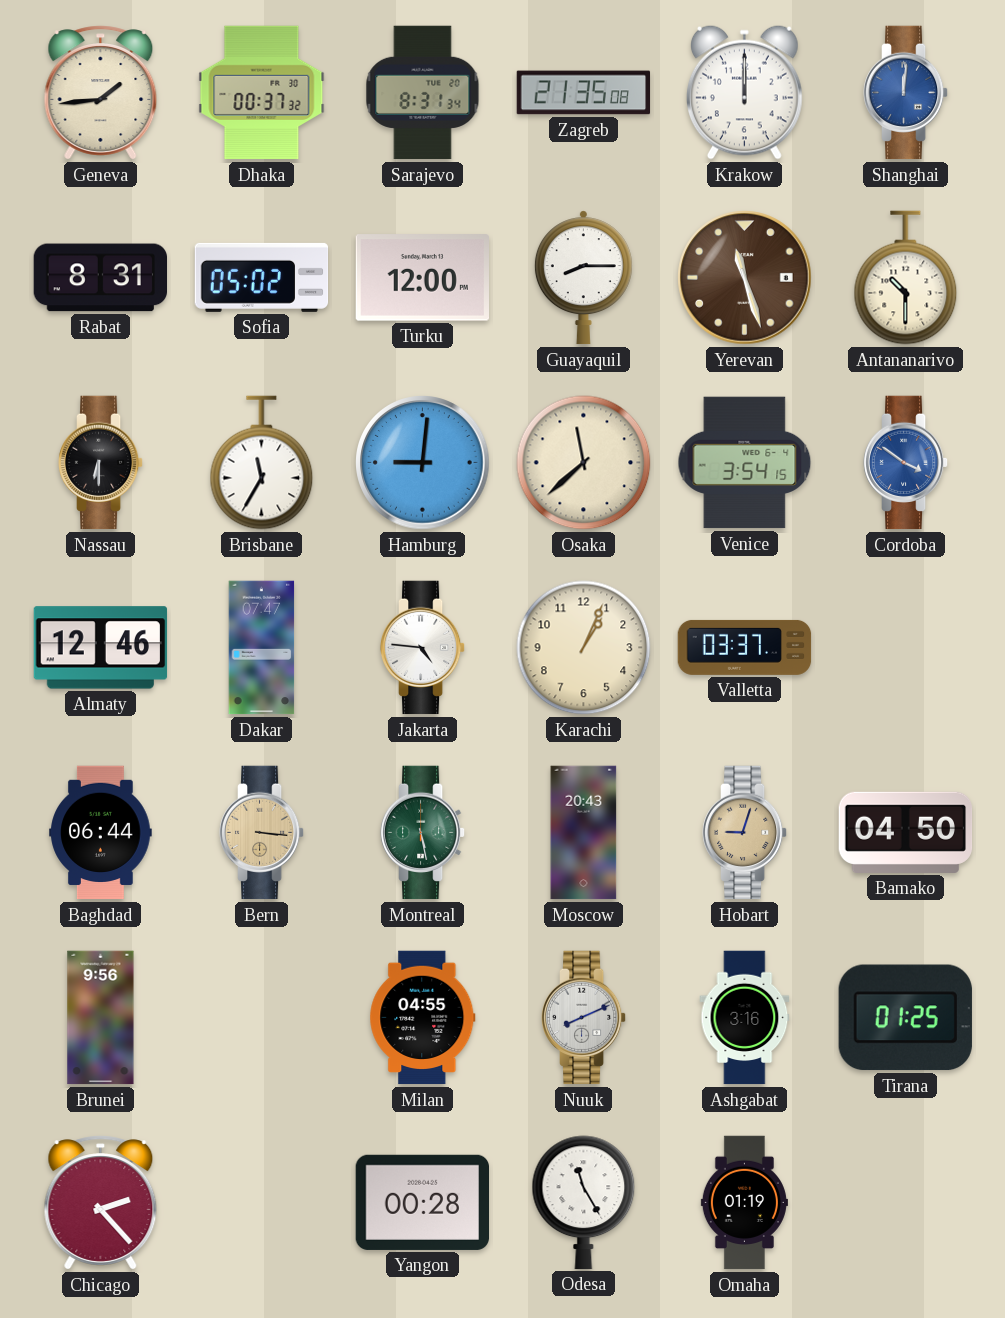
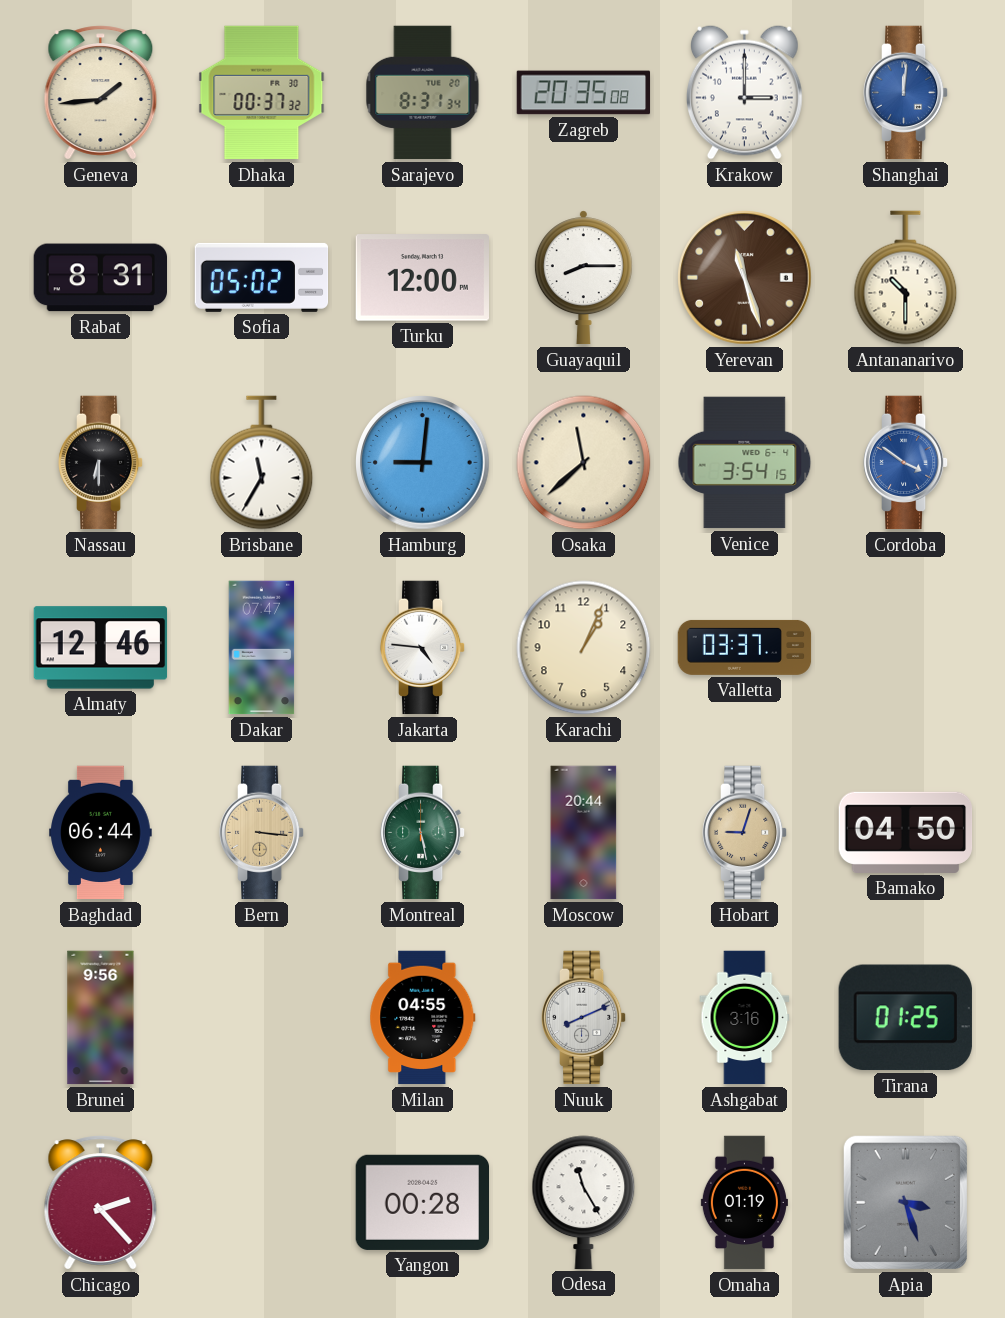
Zagreb: 21:35 -> 20:35
Krakow: 12:00 -> 3:00
Moscow: 20:43 -> 20:44
Apia: none -> 3:27
